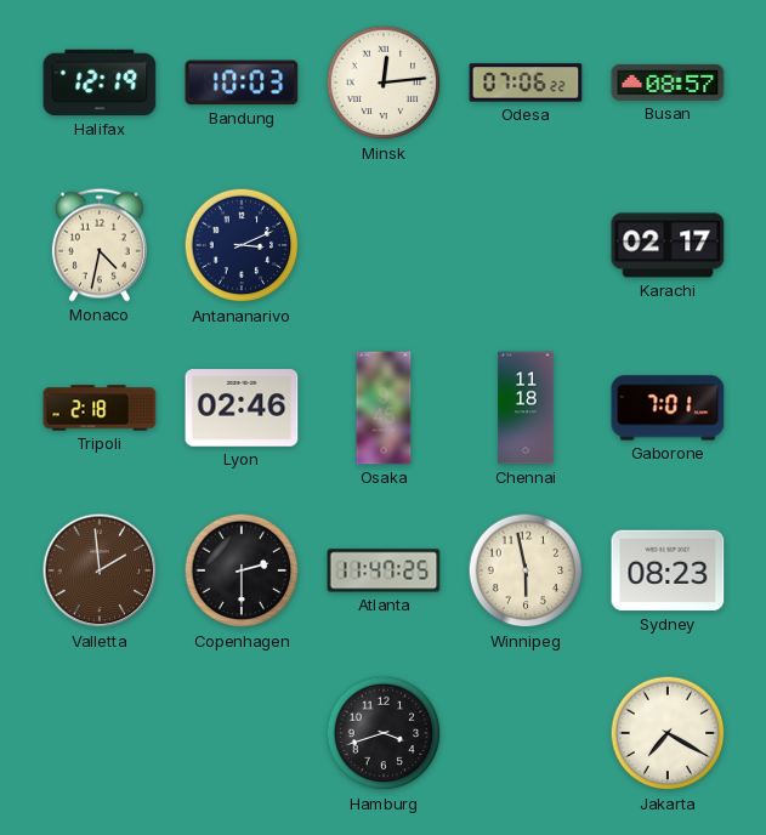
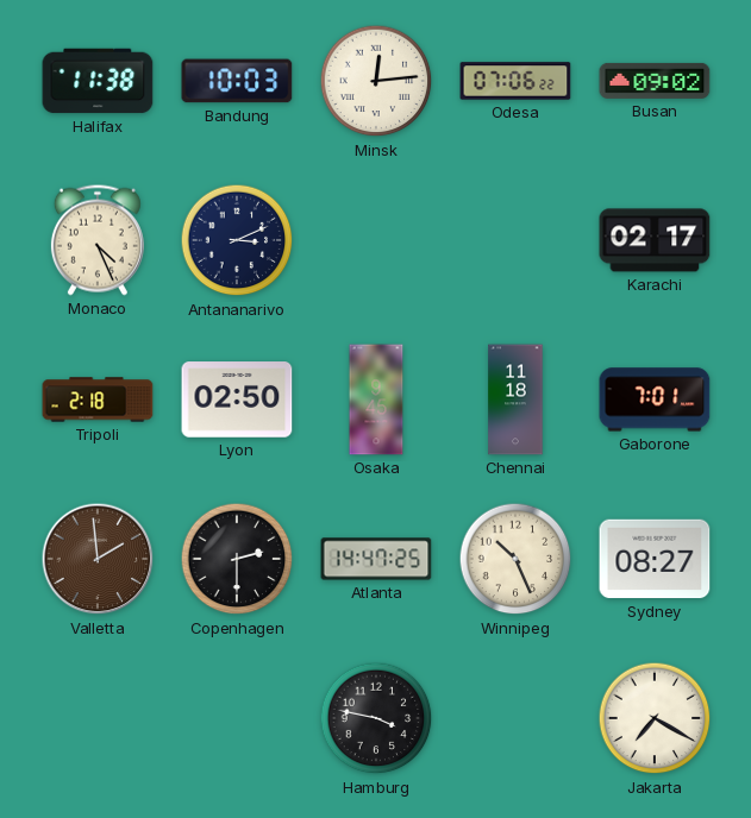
Halifax: 12:19 -> 11:38
Busan: 08:57 -> 09:02
Monaco: 4:32 -> 4:26
Lyon: 02:46 -> 02:50
Atlanta: 11:47 -> 14:47
Winnipeg: 5:58 -> 10:26
Sydney: 08:23 -> 08:27
Hamburg: 3:42 -> 3:47
